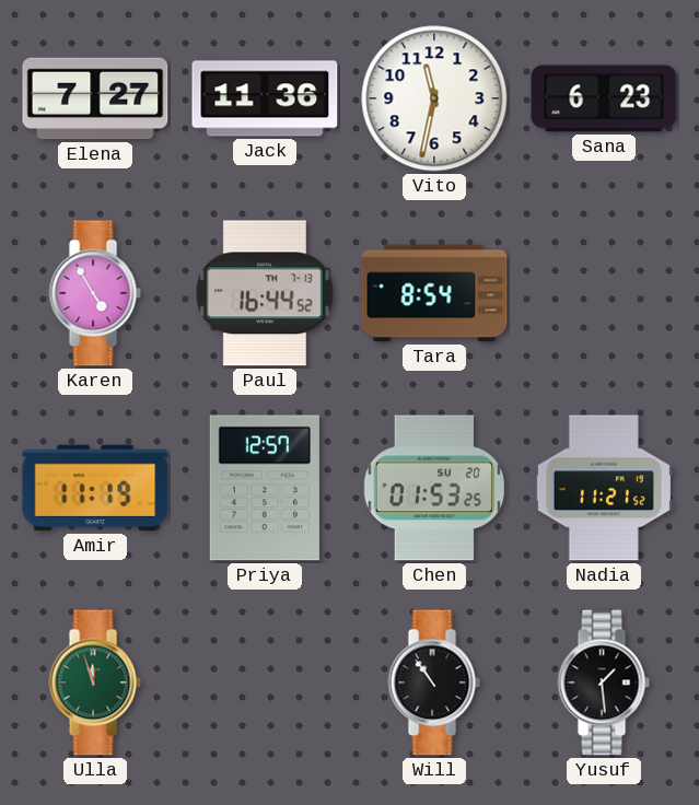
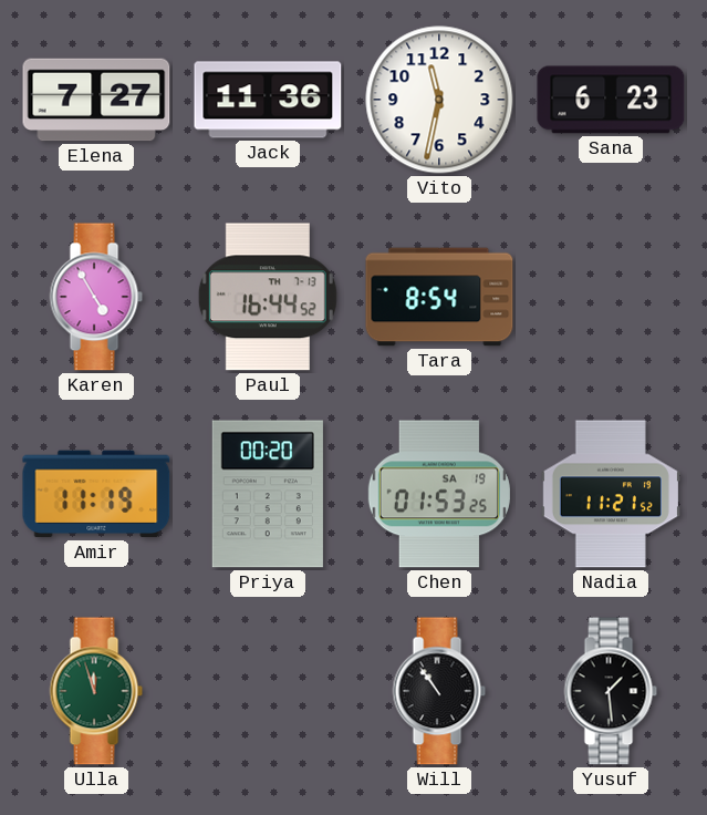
Priya: 12:57 -> 00:20
Chen date: SU 20 -> SA 19
